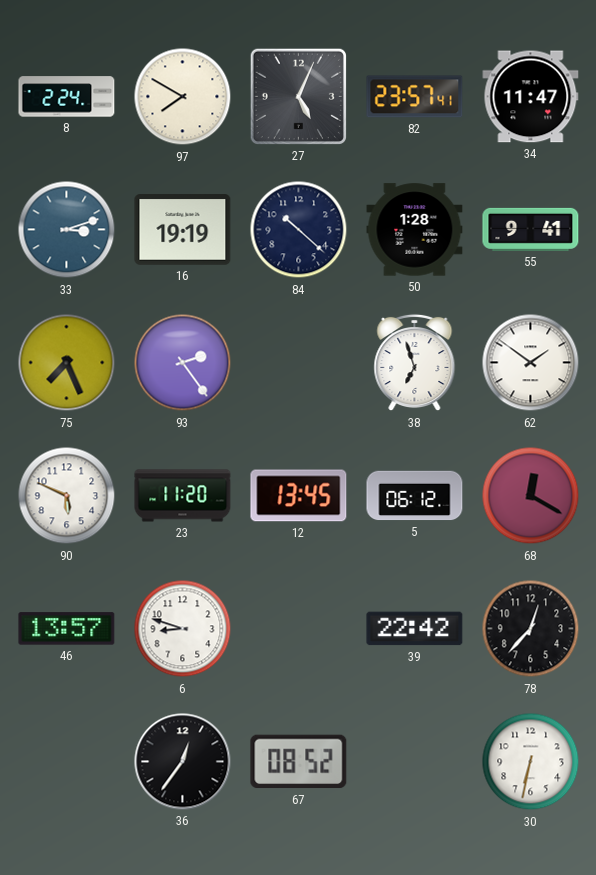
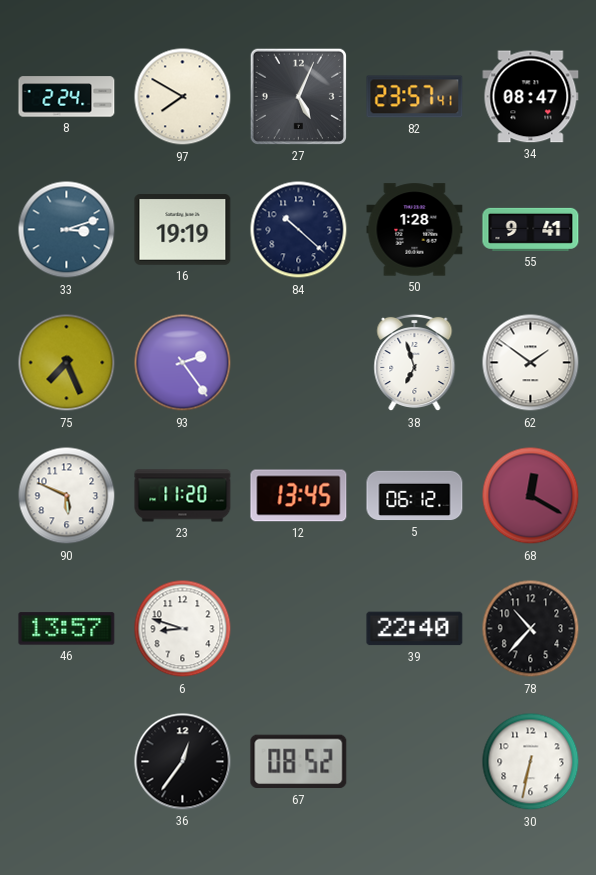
34: 11:47 -> 08:47
39: 22:42 -> 22:40
78: 12:37 -> 10:37
